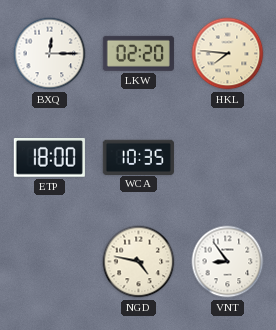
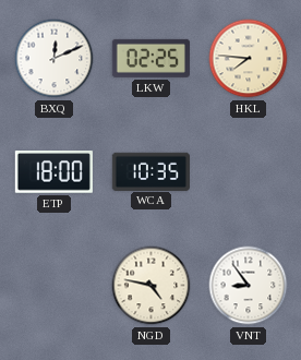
BXQ: 12:15 -> 12:11
LKW: 02:20 -> 02:25
